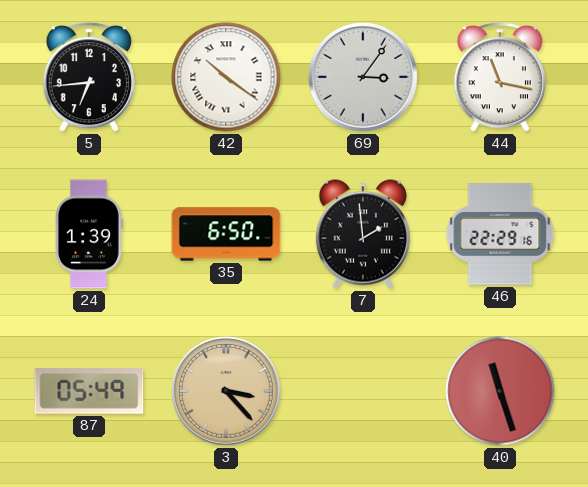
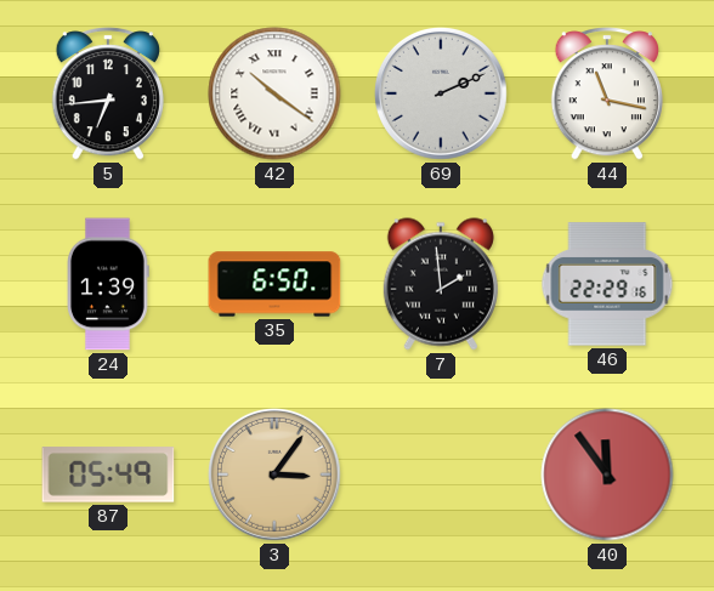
69: 3:06 -> 2:11
3: 3:23 -> 3:06
40: 11:27 -> 11:54
